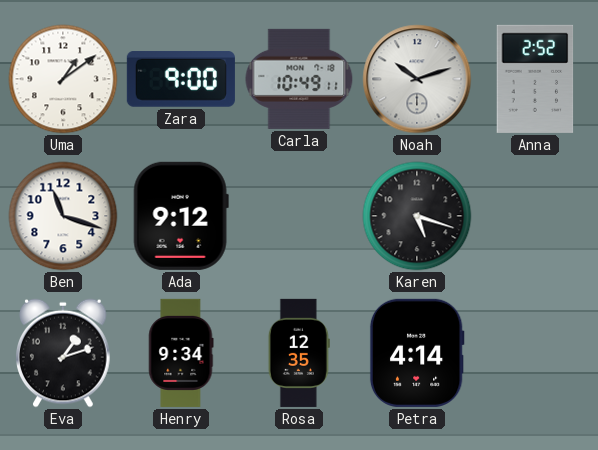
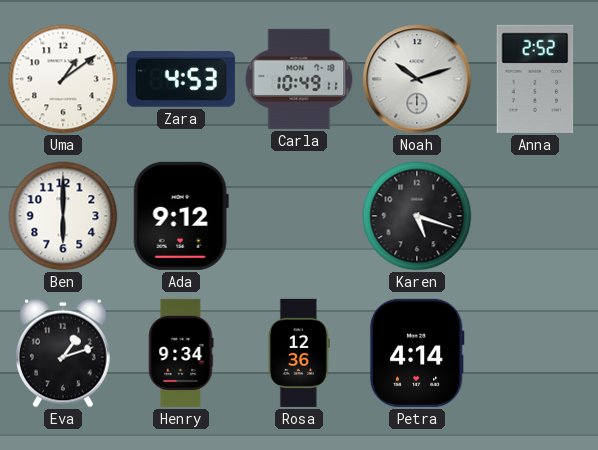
Zara: 9:00 -> 4:53
Ben: 11:18 -> 6:00
Rosa: 12:35 -> 12:36
